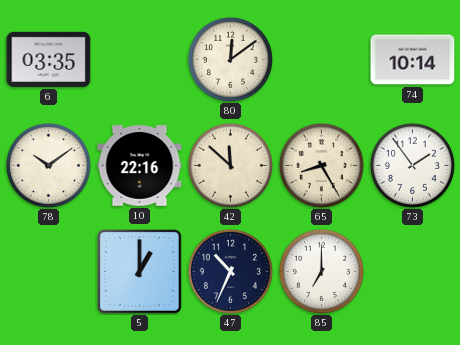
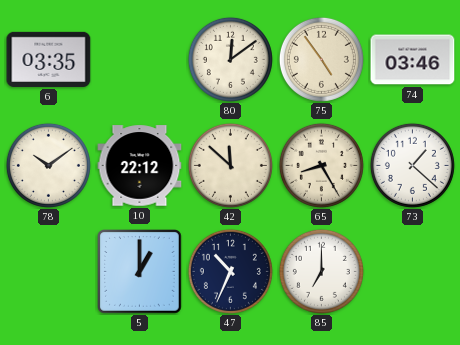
75: none -> 4:54
74: 10:14 -> 03:46
10: 22:16 -> 22:12
73: 1:54 -> 1:22
